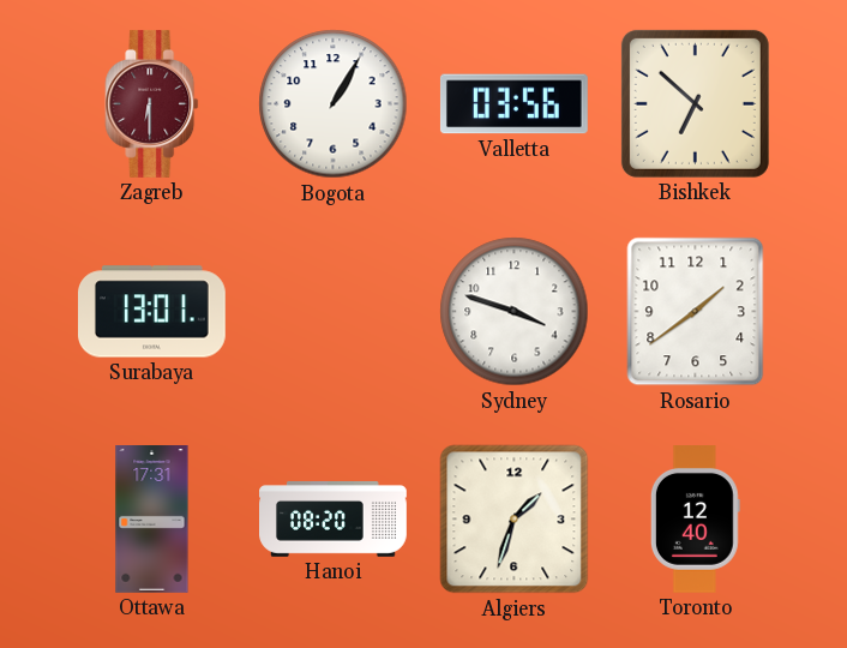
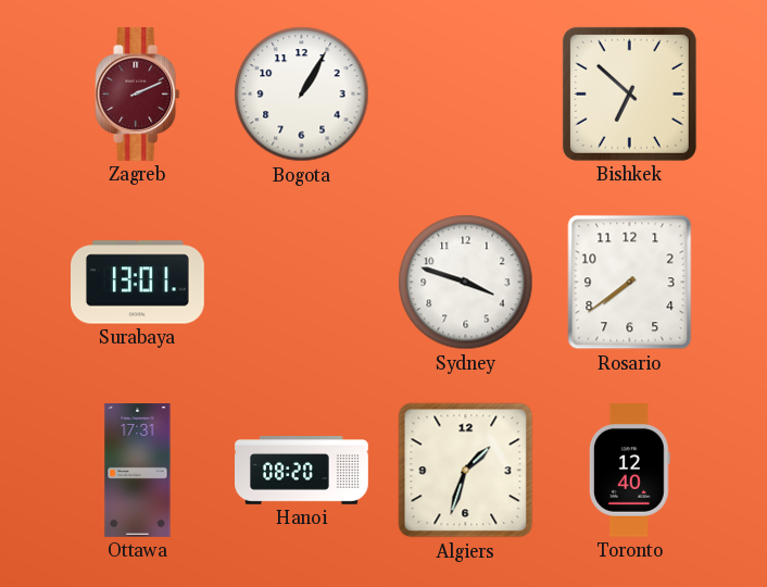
Zagreb: 6:30 -> 2:11
Valletta: 03:56 -> none
Rosario: 1:39 -> 7:39
